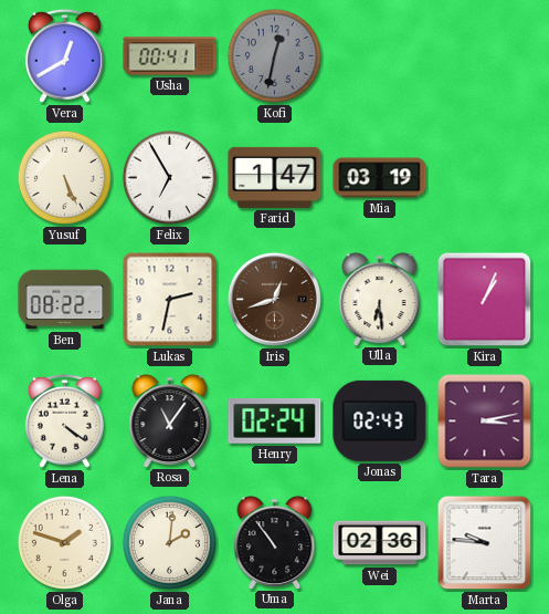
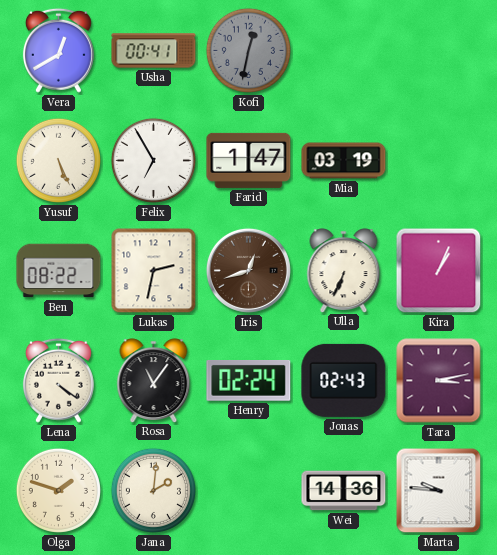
Ulla: 6:29 -> 6:34
Uma: 10:54 -> none
Wei: 02:36 -> 14:36
